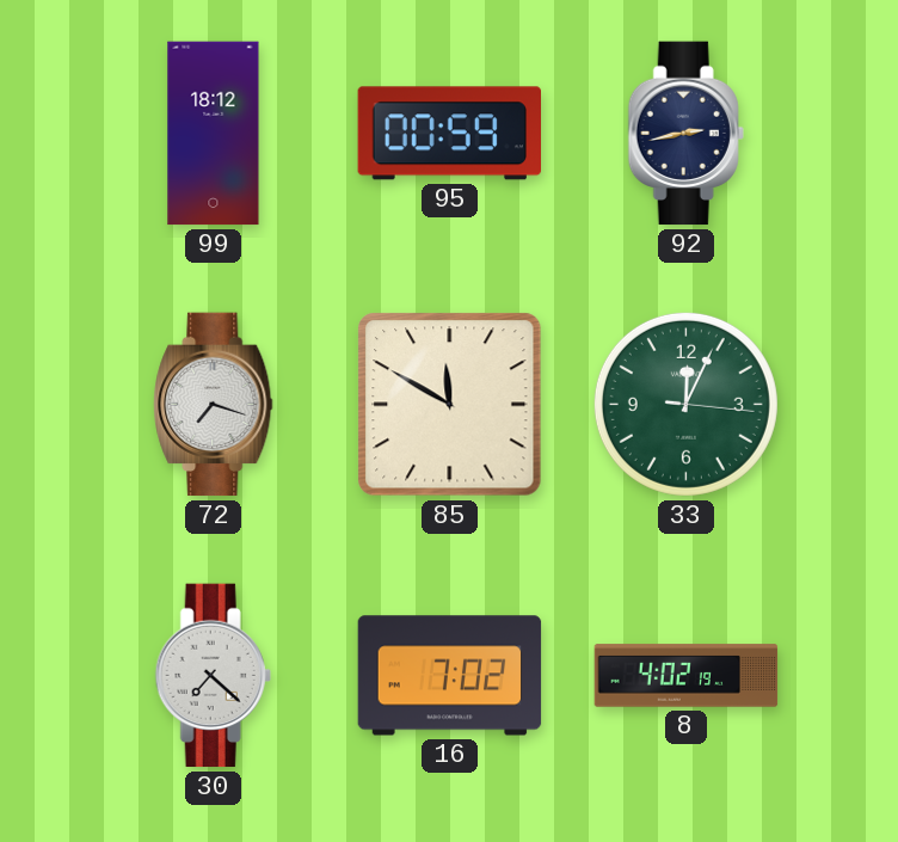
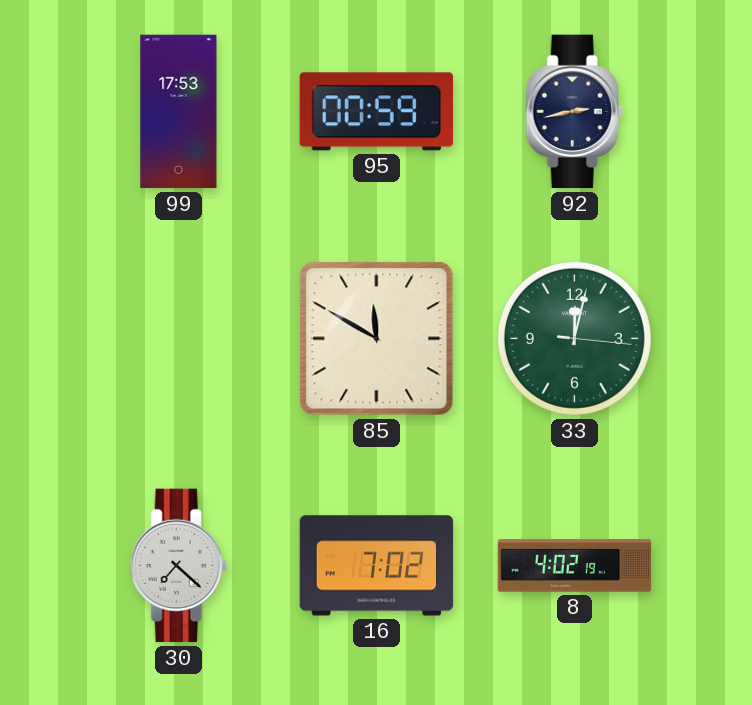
99: 18:12 -> 17:53
72: 7:18 -> none
33: 12:04 -> 12:02
